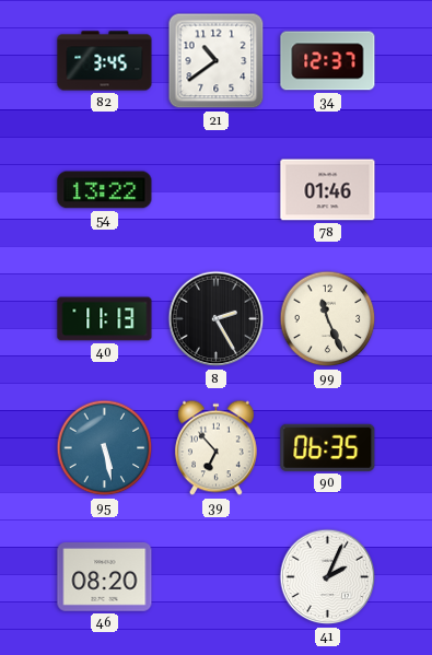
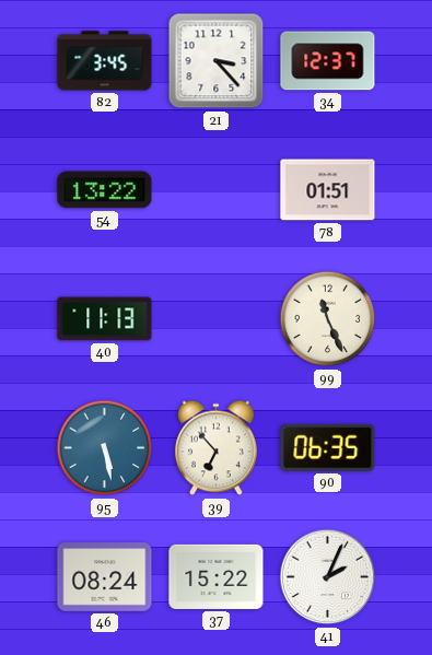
21: 10:39 -> 3:23
78: 01:46 -> 01:51
8: 2:25 -> none
46: 08:20 -> 08:24
37: none -> 15:22
